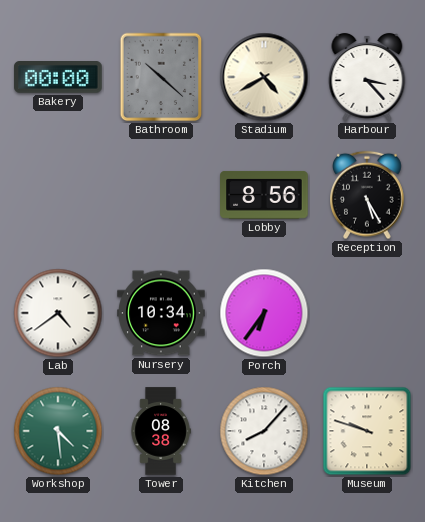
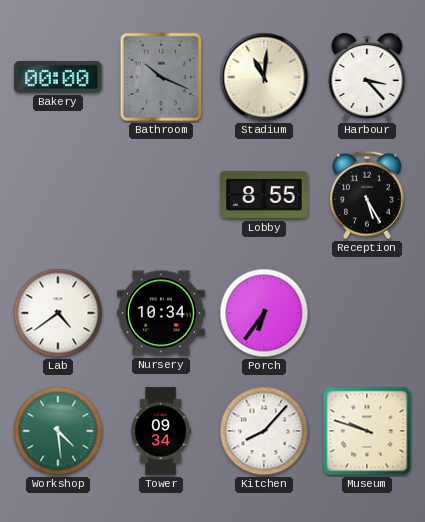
Bathroom: 10:22 -> 10:19
Stadium: 4:40 -> 11:01
Lobby: 8:56 -> 8:55
Tower: 08:38 -> 09:34
